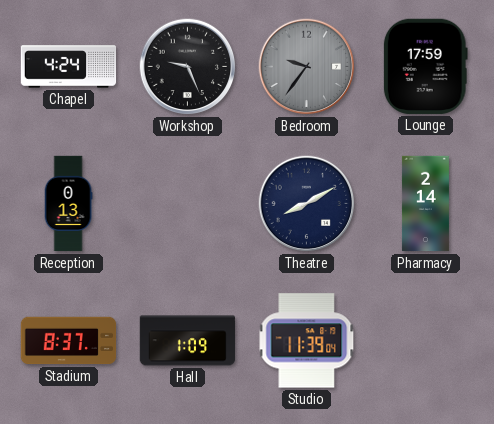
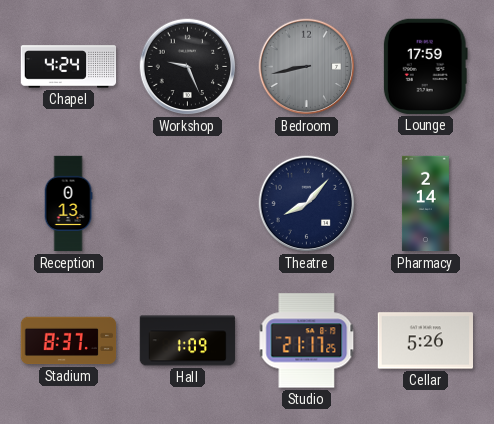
Bedroom: 9:36 -> 8:43
Theatre: 8:10 -> 8:07
Studio: 11:39 -> 21:17
Cellar: none -> 5:26
